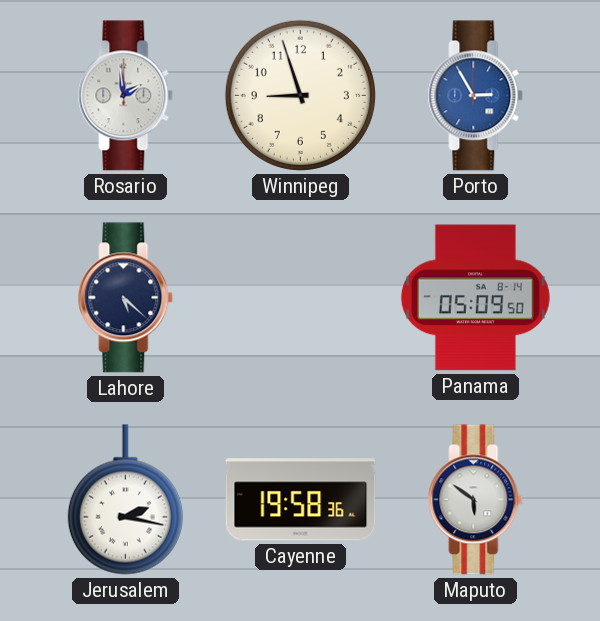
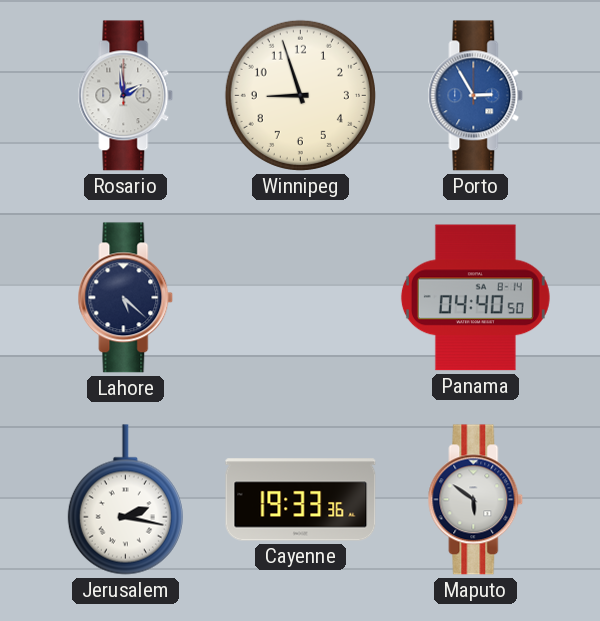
Panama: 05:09 -> 04:40
Cayenne: 19:58 -> 19:33
